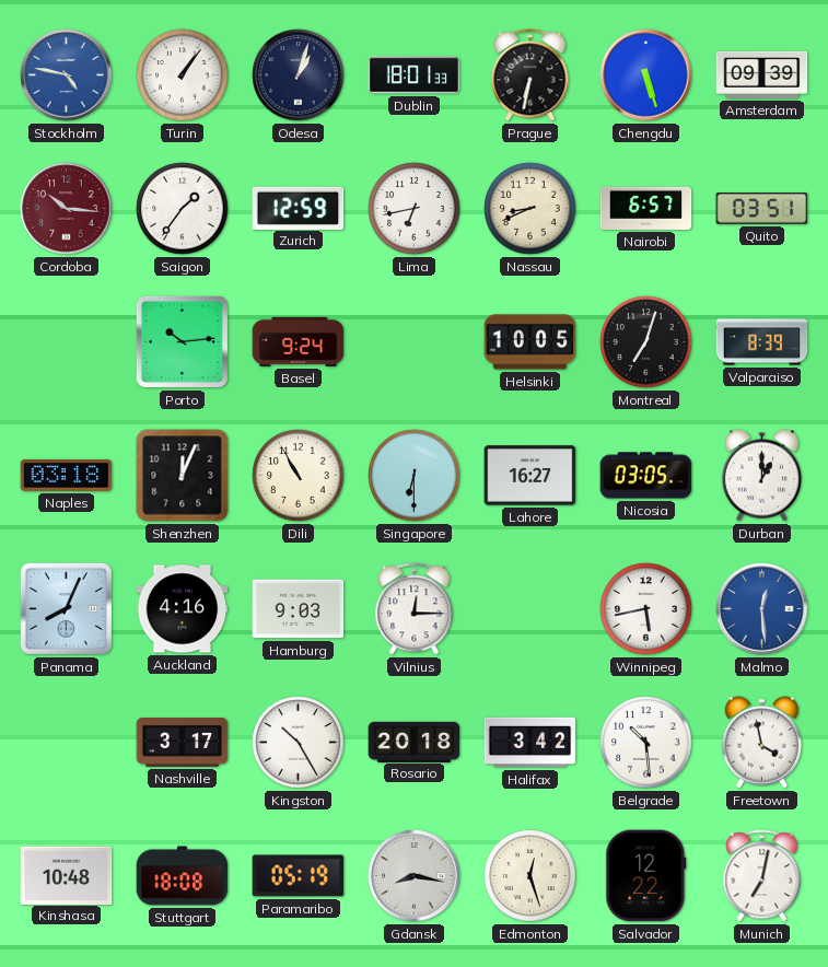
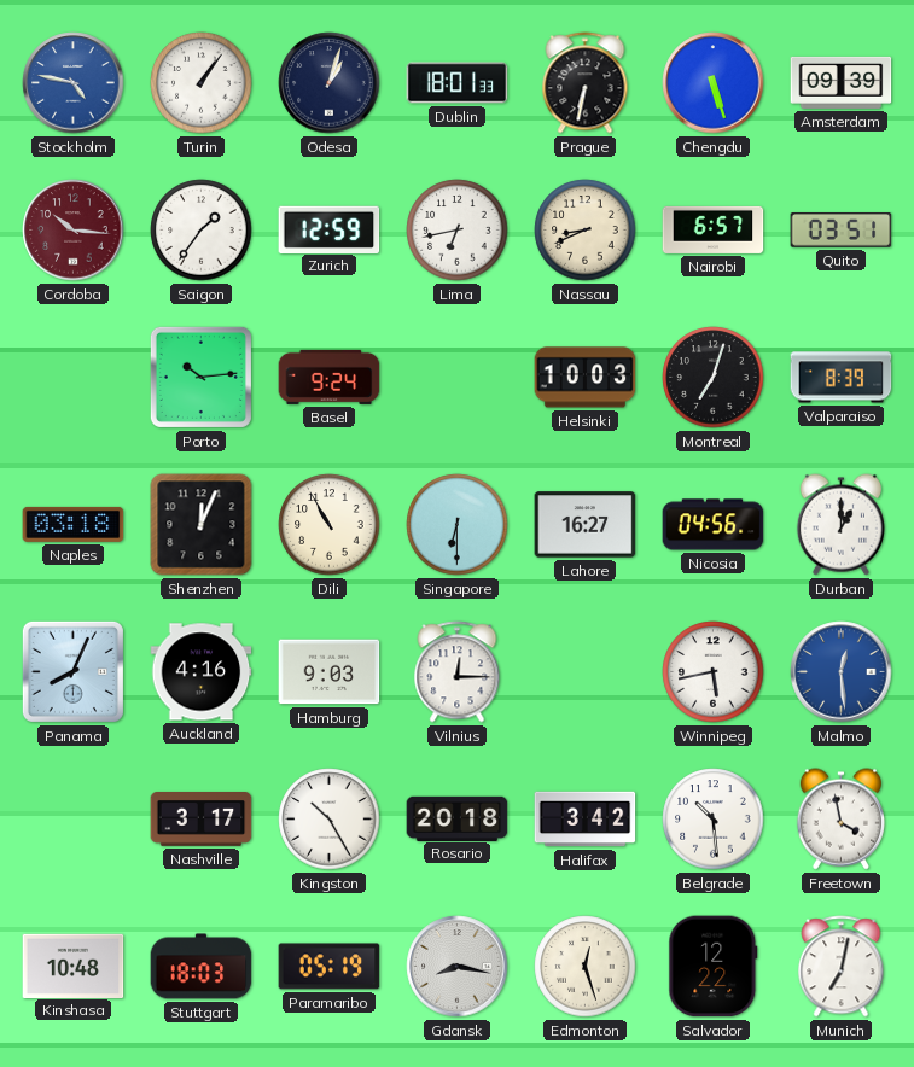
Helsinki: 10:05 -> 10:03
Nicosia: 03:05 -> 04:56
Stuttgart: 18:08 -> 18:03
